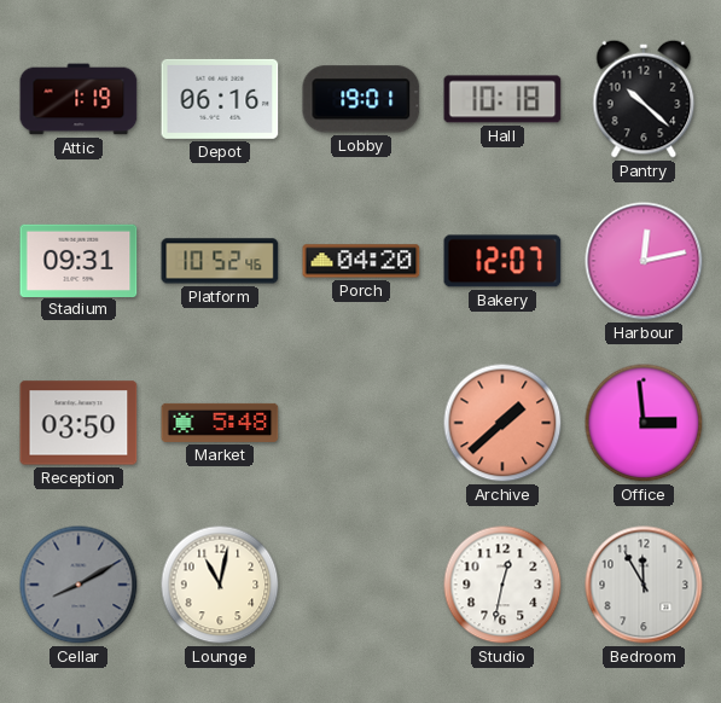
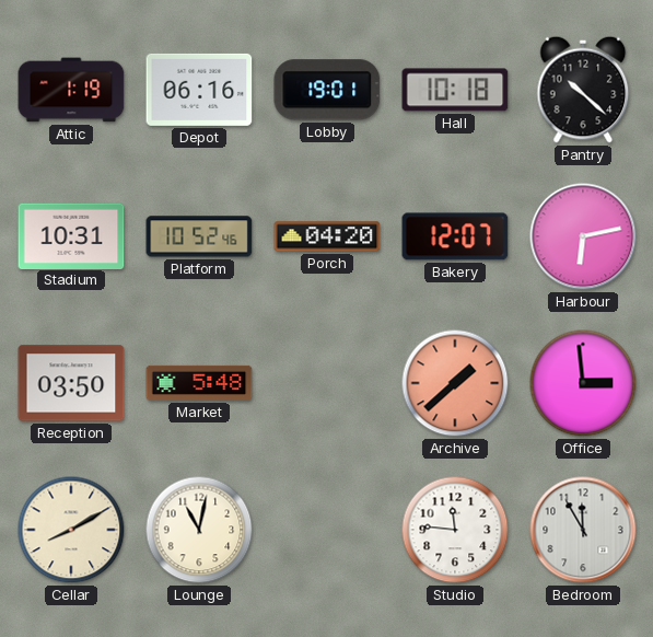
Stadium: 09:31 -> 10:31
Harbour: 12:13 -> 6:13
Cellar dial: grey -> cream
Studio: 12:32 -> 11:46
